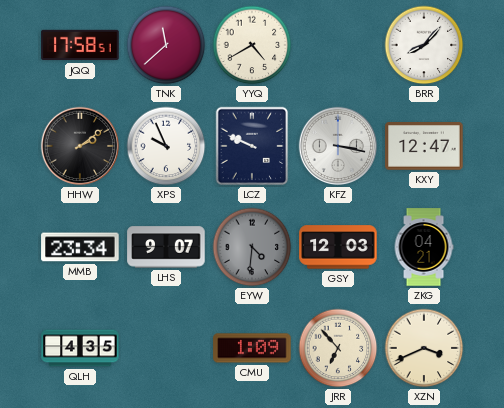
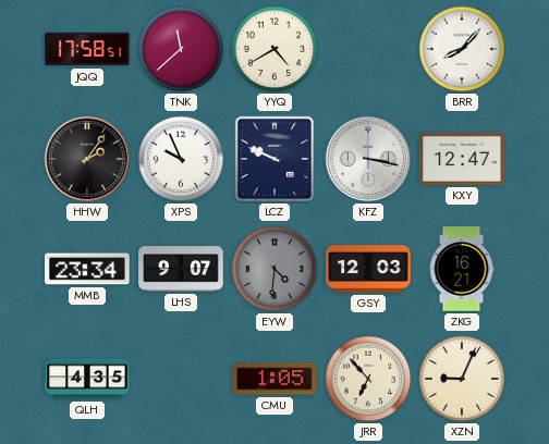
HHW: 2:09 -> 2:06
ZKG: 04:21 -> 16:21
CMU: 1:09 -> 1:05
XZN: 3:41 -> 9:04
